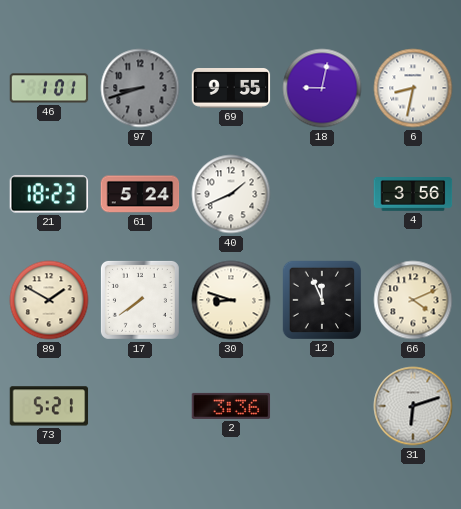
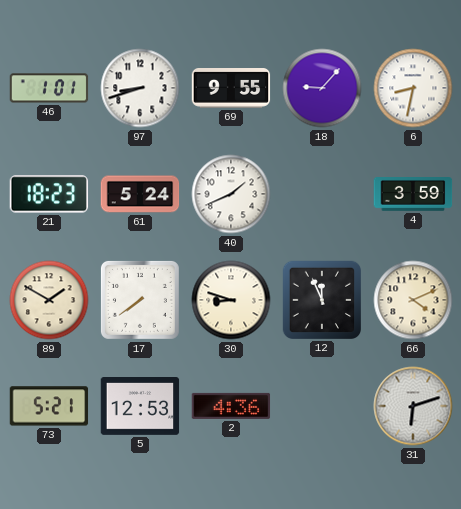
97 dial: grey -> white
18: 9:02 -> 9:07
4: 3:56 -> 3:59
5: none -> 12:53
2: 3:36 -> 4:36
